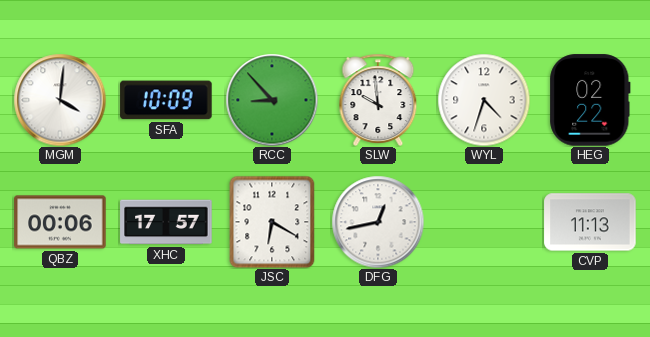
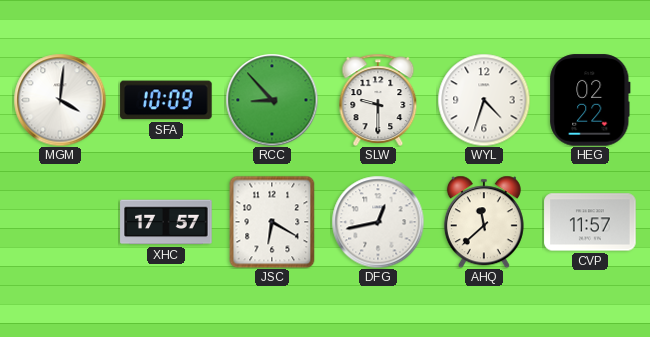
SLW: 9:59 -> 9:30
QBZ: 00:06 -> none
AHQ: none -> 11:38
CVP: 11:13 -> 11:57
